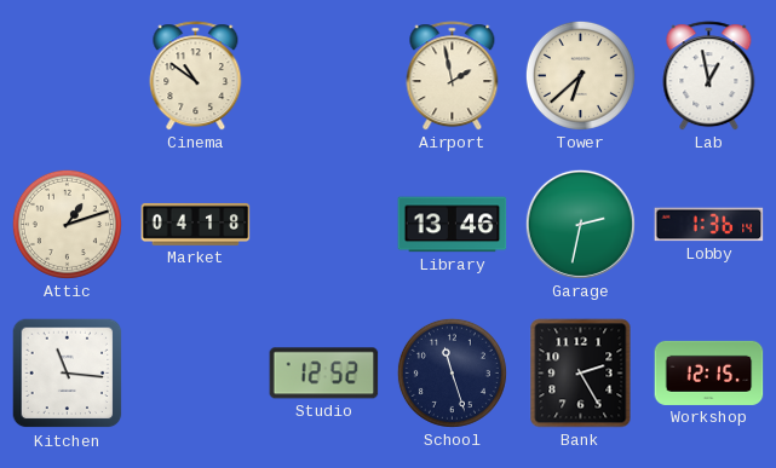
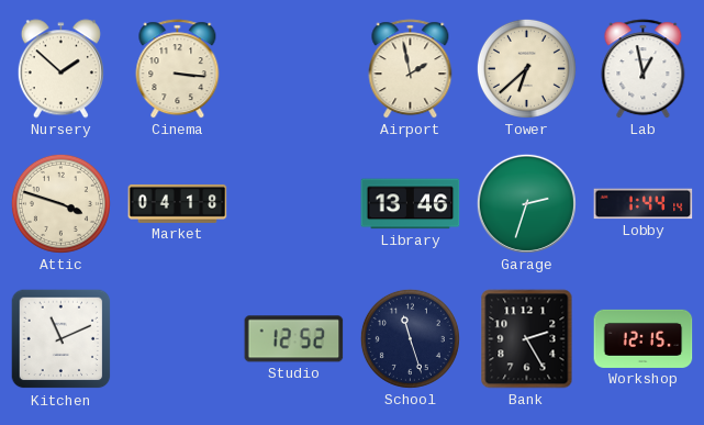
Nursery: none -> 1:52
Cinema: 10:51 -> 3:16
Attic: 1:12 -> 3:48
Garage: 2:32 -> 2:33
Lobby: 1:36 -> 1:44
Kitchen: 11:16 -> 11:11
